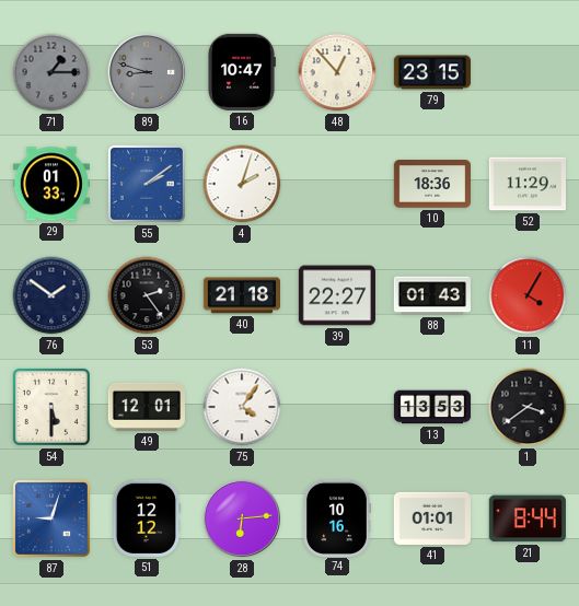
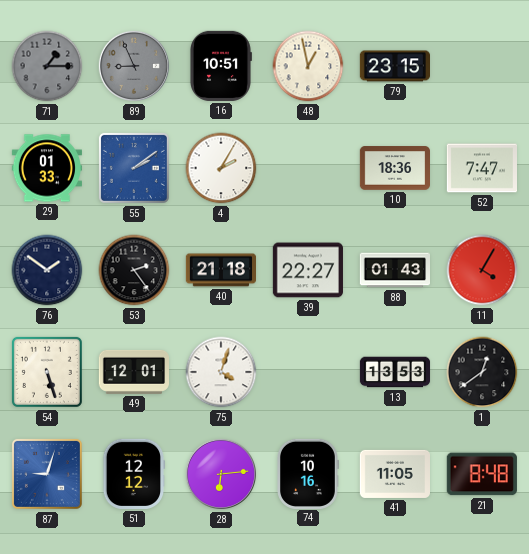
89: 8:48 -> 8:56
16: 10:47 -> 10:51
48: 12:53 -> 12:58
4: 2:03 -> 2:05
52: 11:29 -> 7:47
54: 5:30 -> 5:27
75: 4:06 -> 4:03
1: 3:39 -> 12:39
41: 01:01 -> 11:05
21: 8:44 -> 8:48
